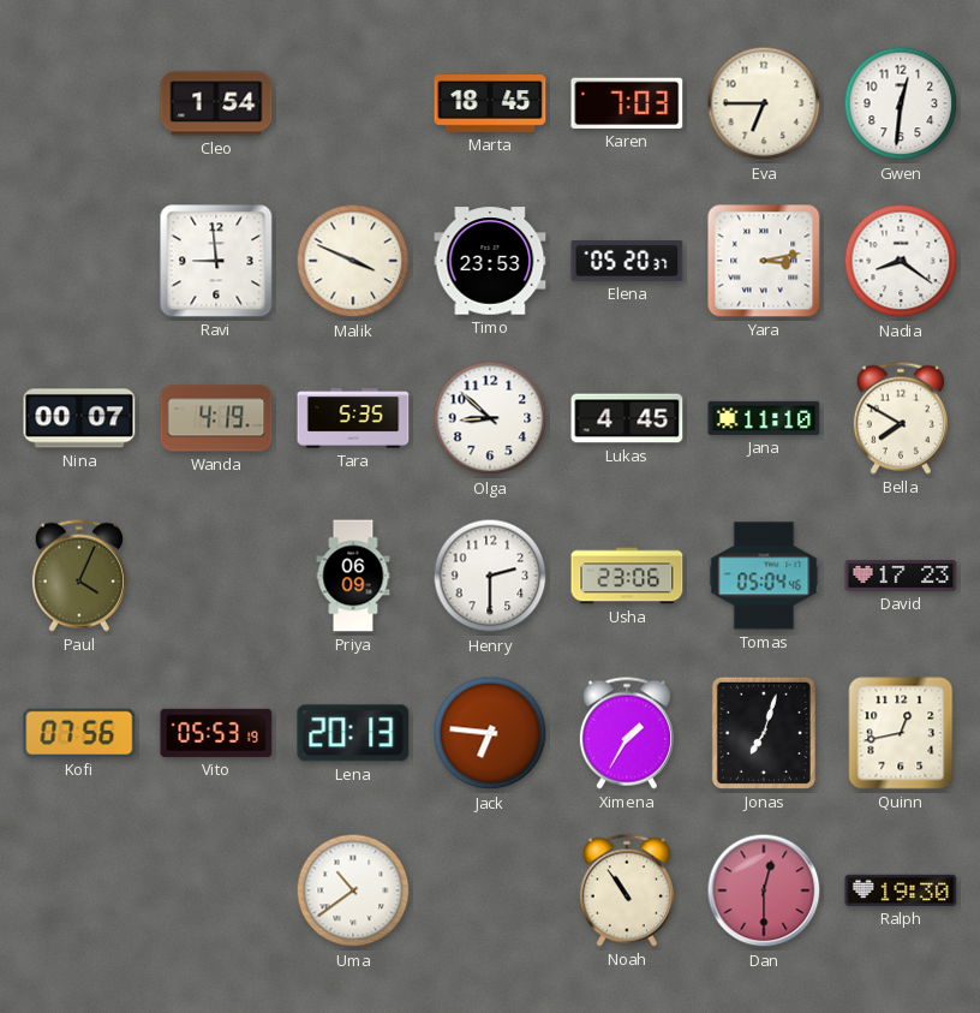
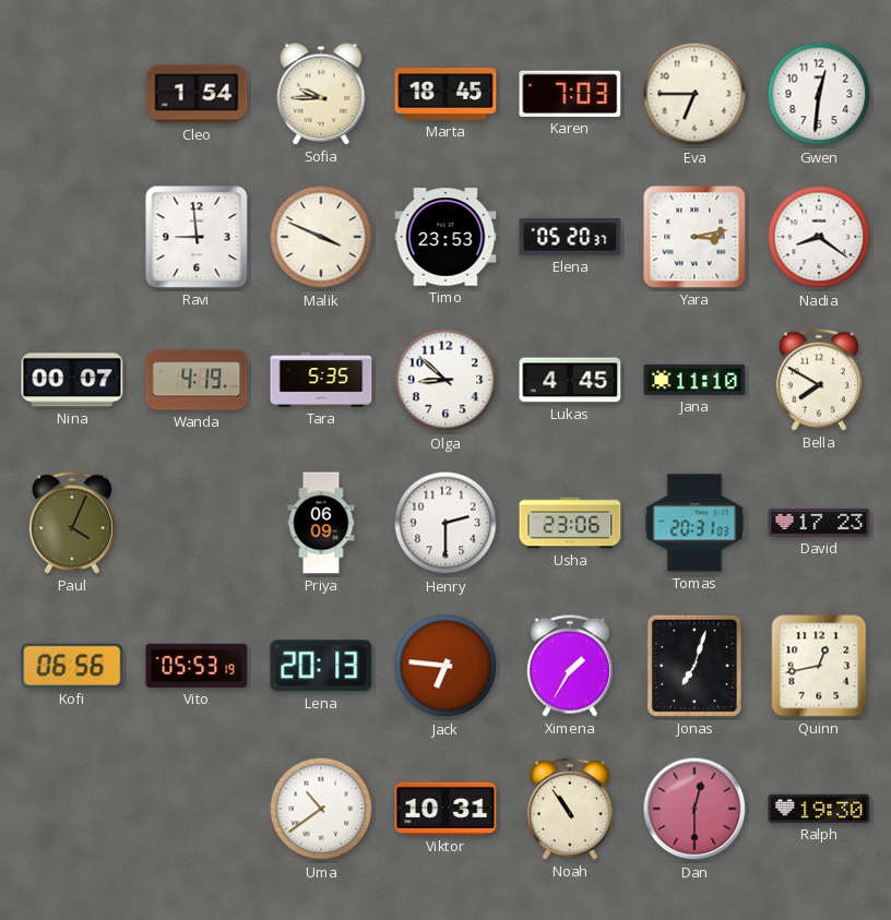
Sofia: none -> 9:45
Tomas: 05:04 -> 20:31
Kofi: 07:56 -> 06:56
Viktor: none -> 10:31
